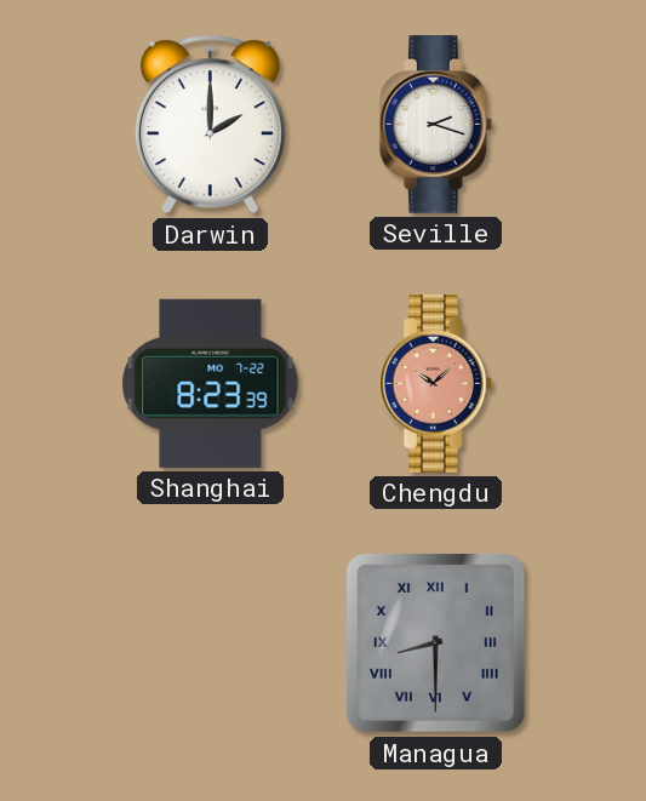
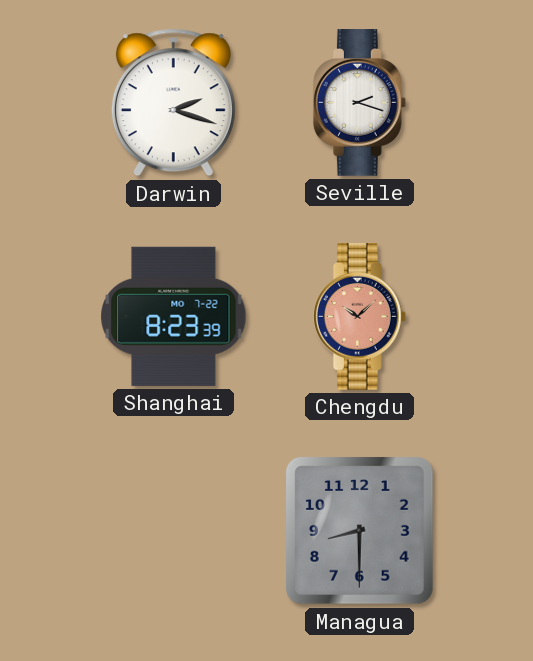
Darwin: 2:00 -> 2:18
Managua numerals: Roman -> Arabic
